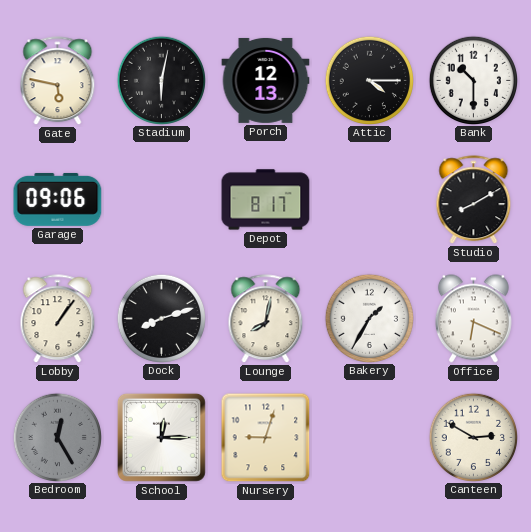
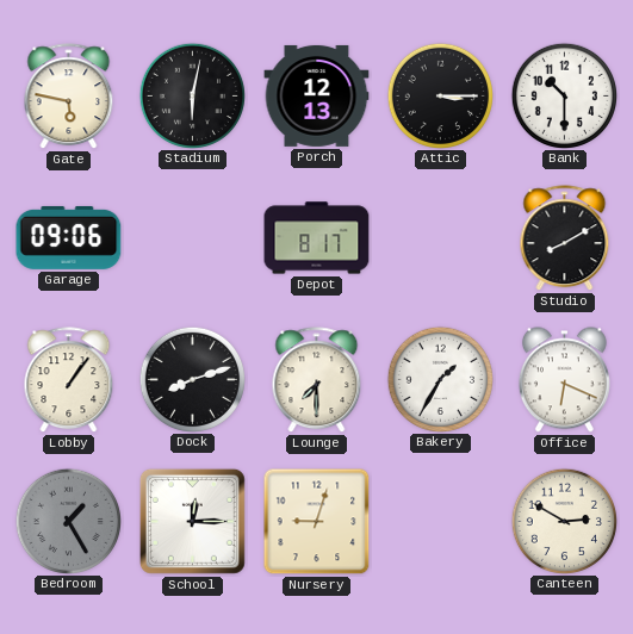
Attic: 4:15 -> 3:15
Lounge: 8:02 -> 7:30
Bedroom: 12:25 -> 1:25
